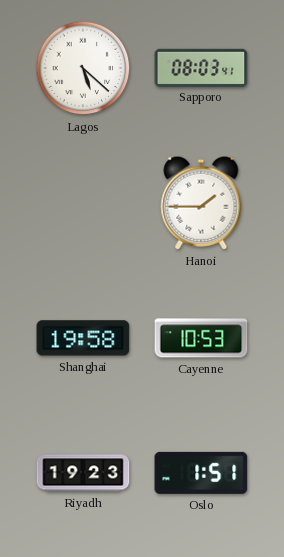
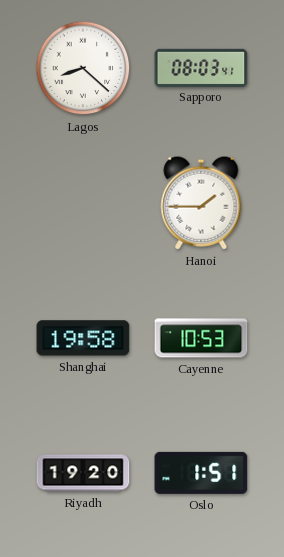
Lagos: 5:22 -> 8:22
Riyadh: 19:23 -> 19:20
